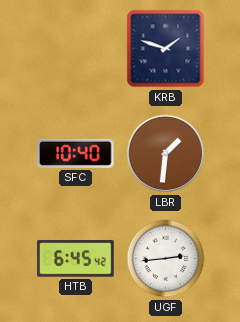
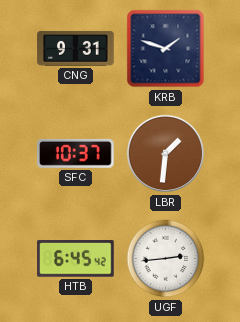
CNG: none -> 9:31
SFC: 10:40 -> 10:37
